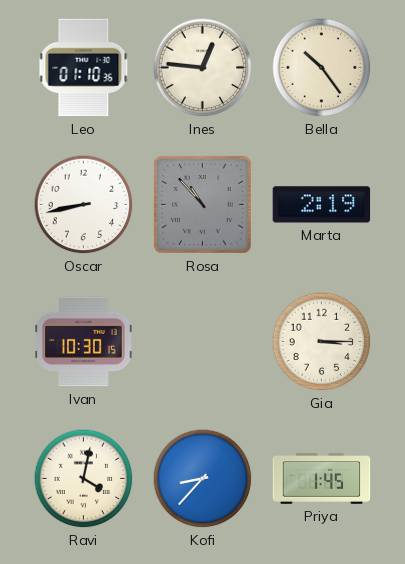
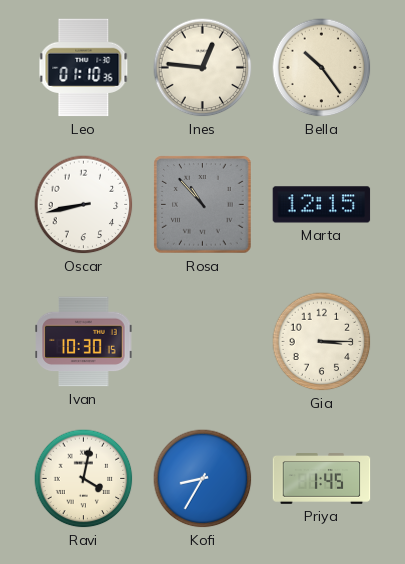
Marta: 2:19 -> 12:15
Kofi: 8:37 -> 8:35
